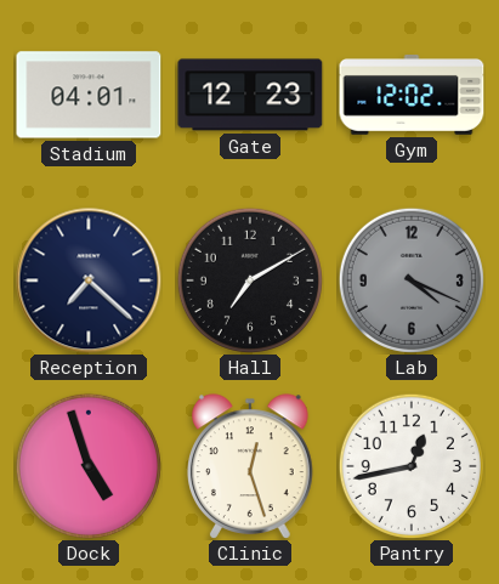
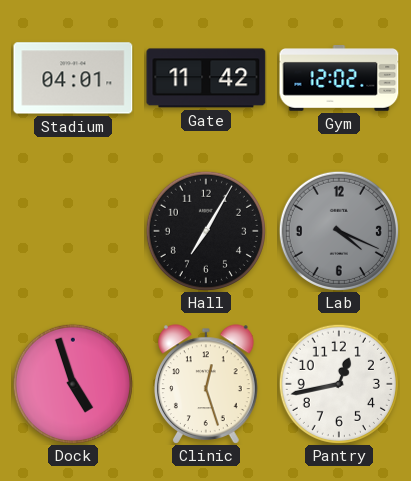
Gate: 12:23 -> 11:42
Reception: 7:22 -> none
Hall: 7:10 -> 7:05
